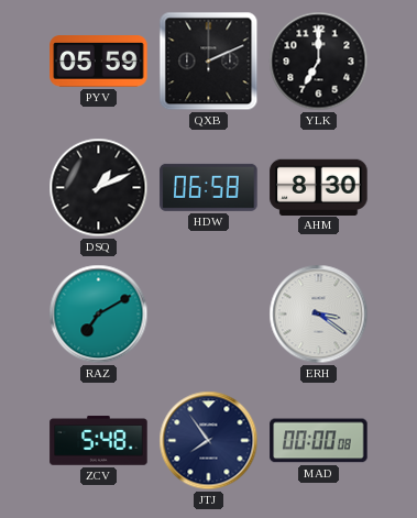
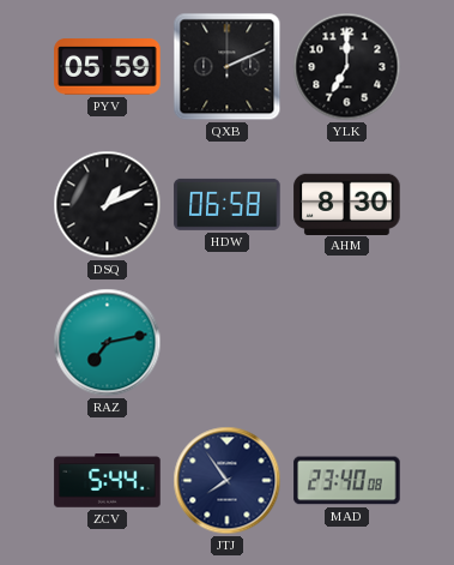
RAZ: 7:10 -> 7:13
ERH: 3:21 -> none
ZCV: 5:48 -> 5:44
MAD: 00:00 -> 23:40
